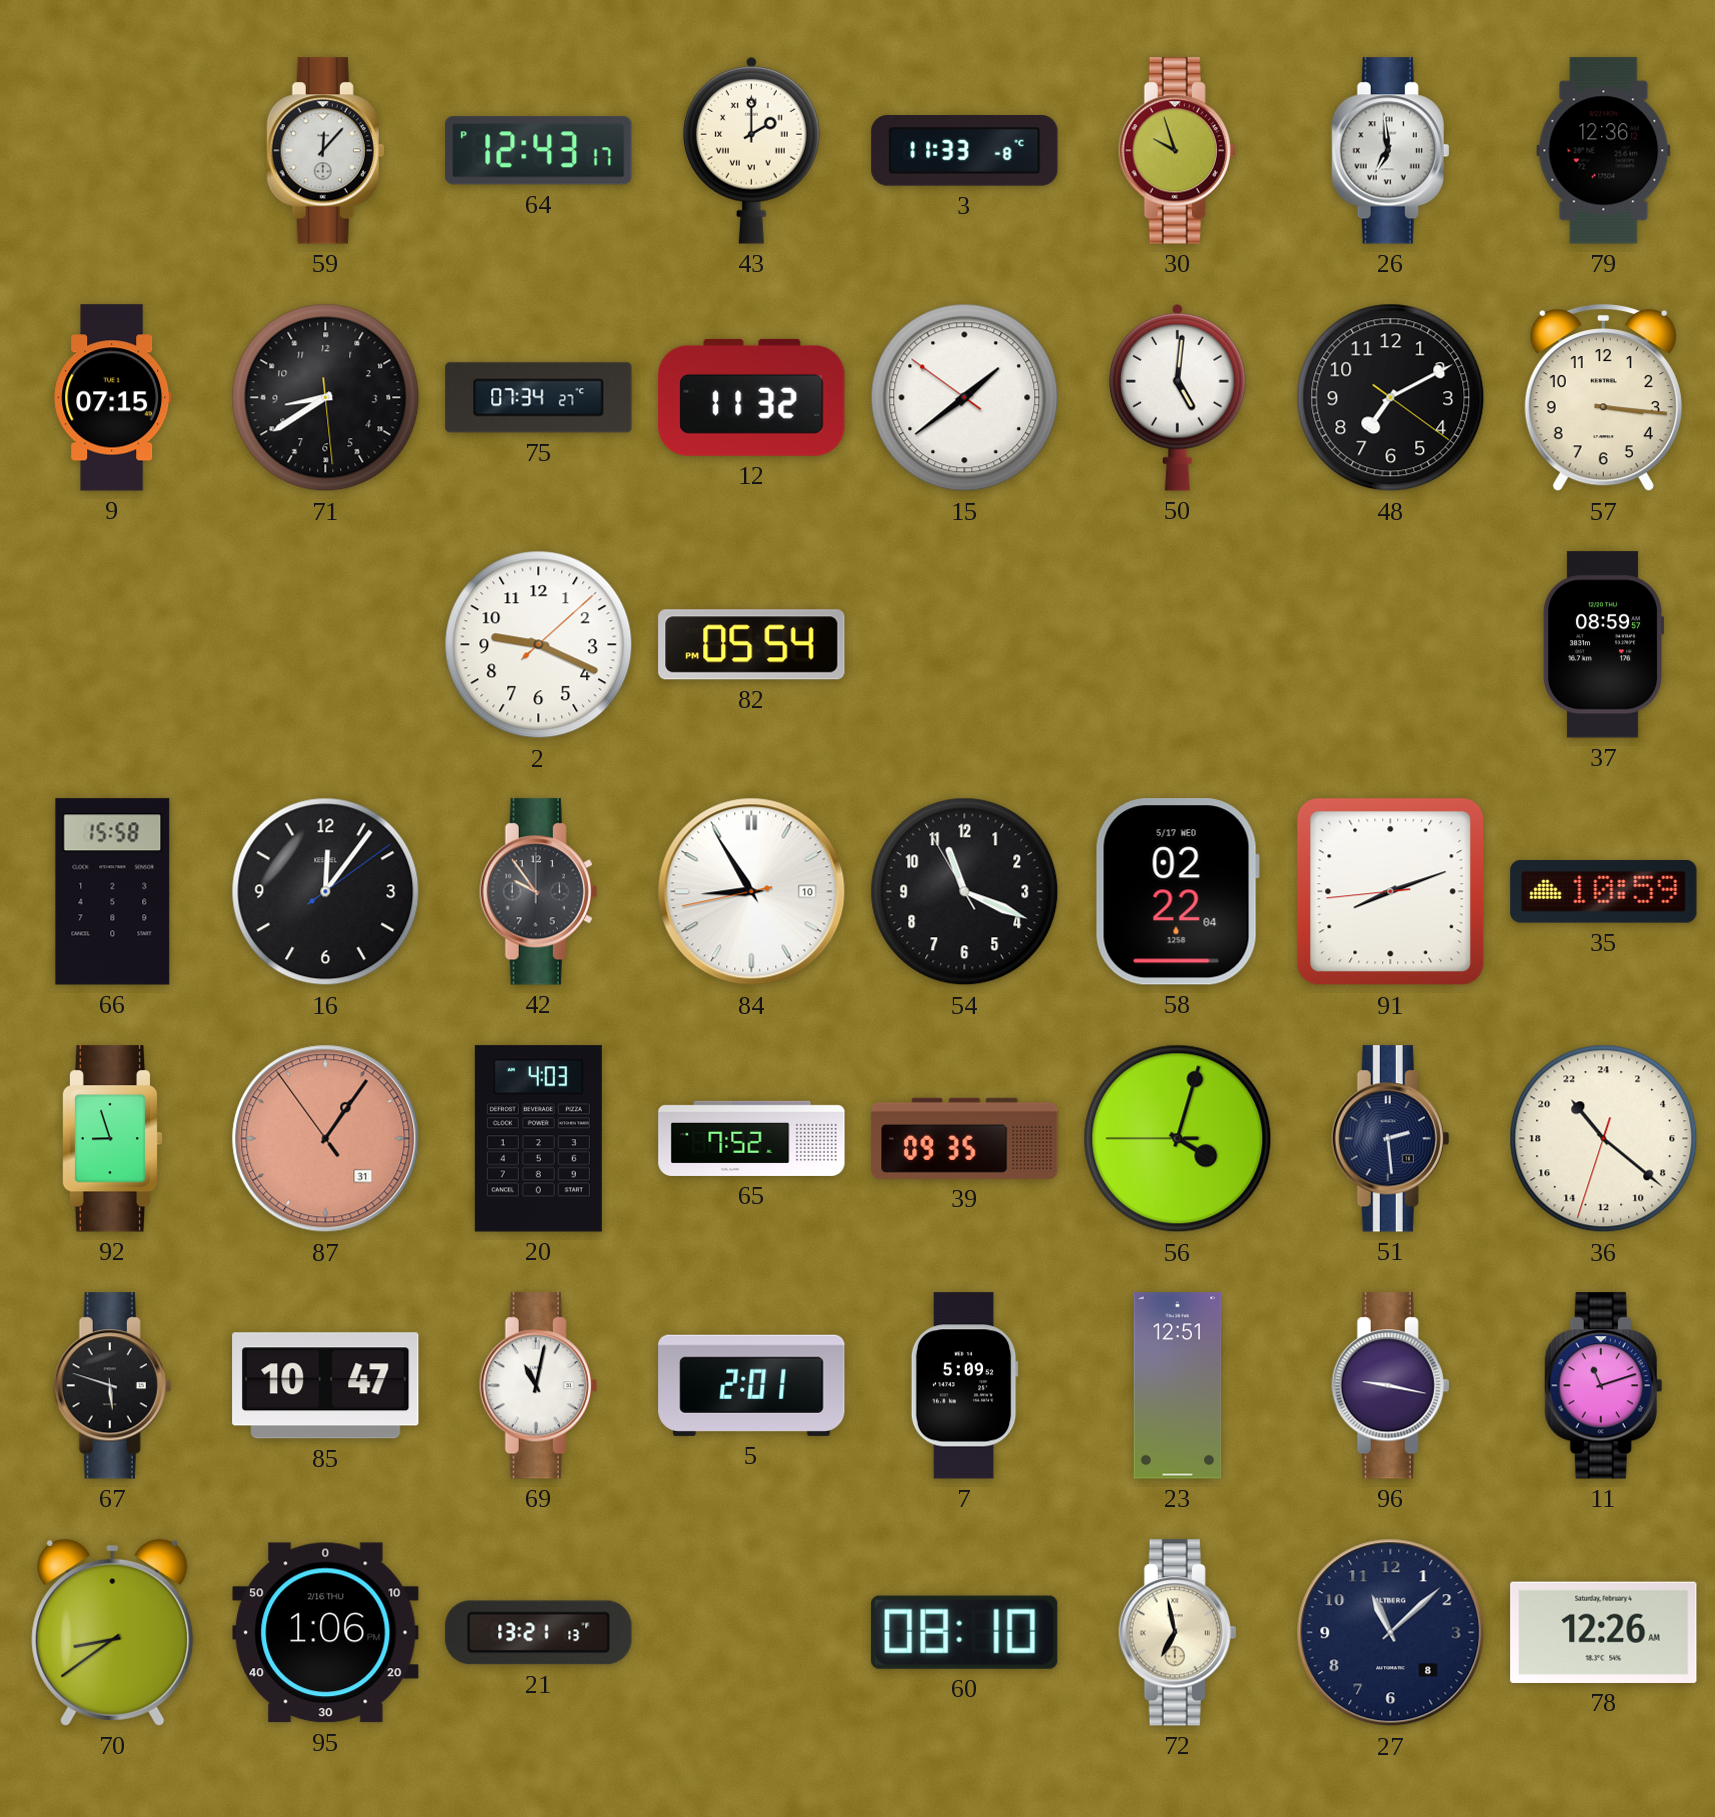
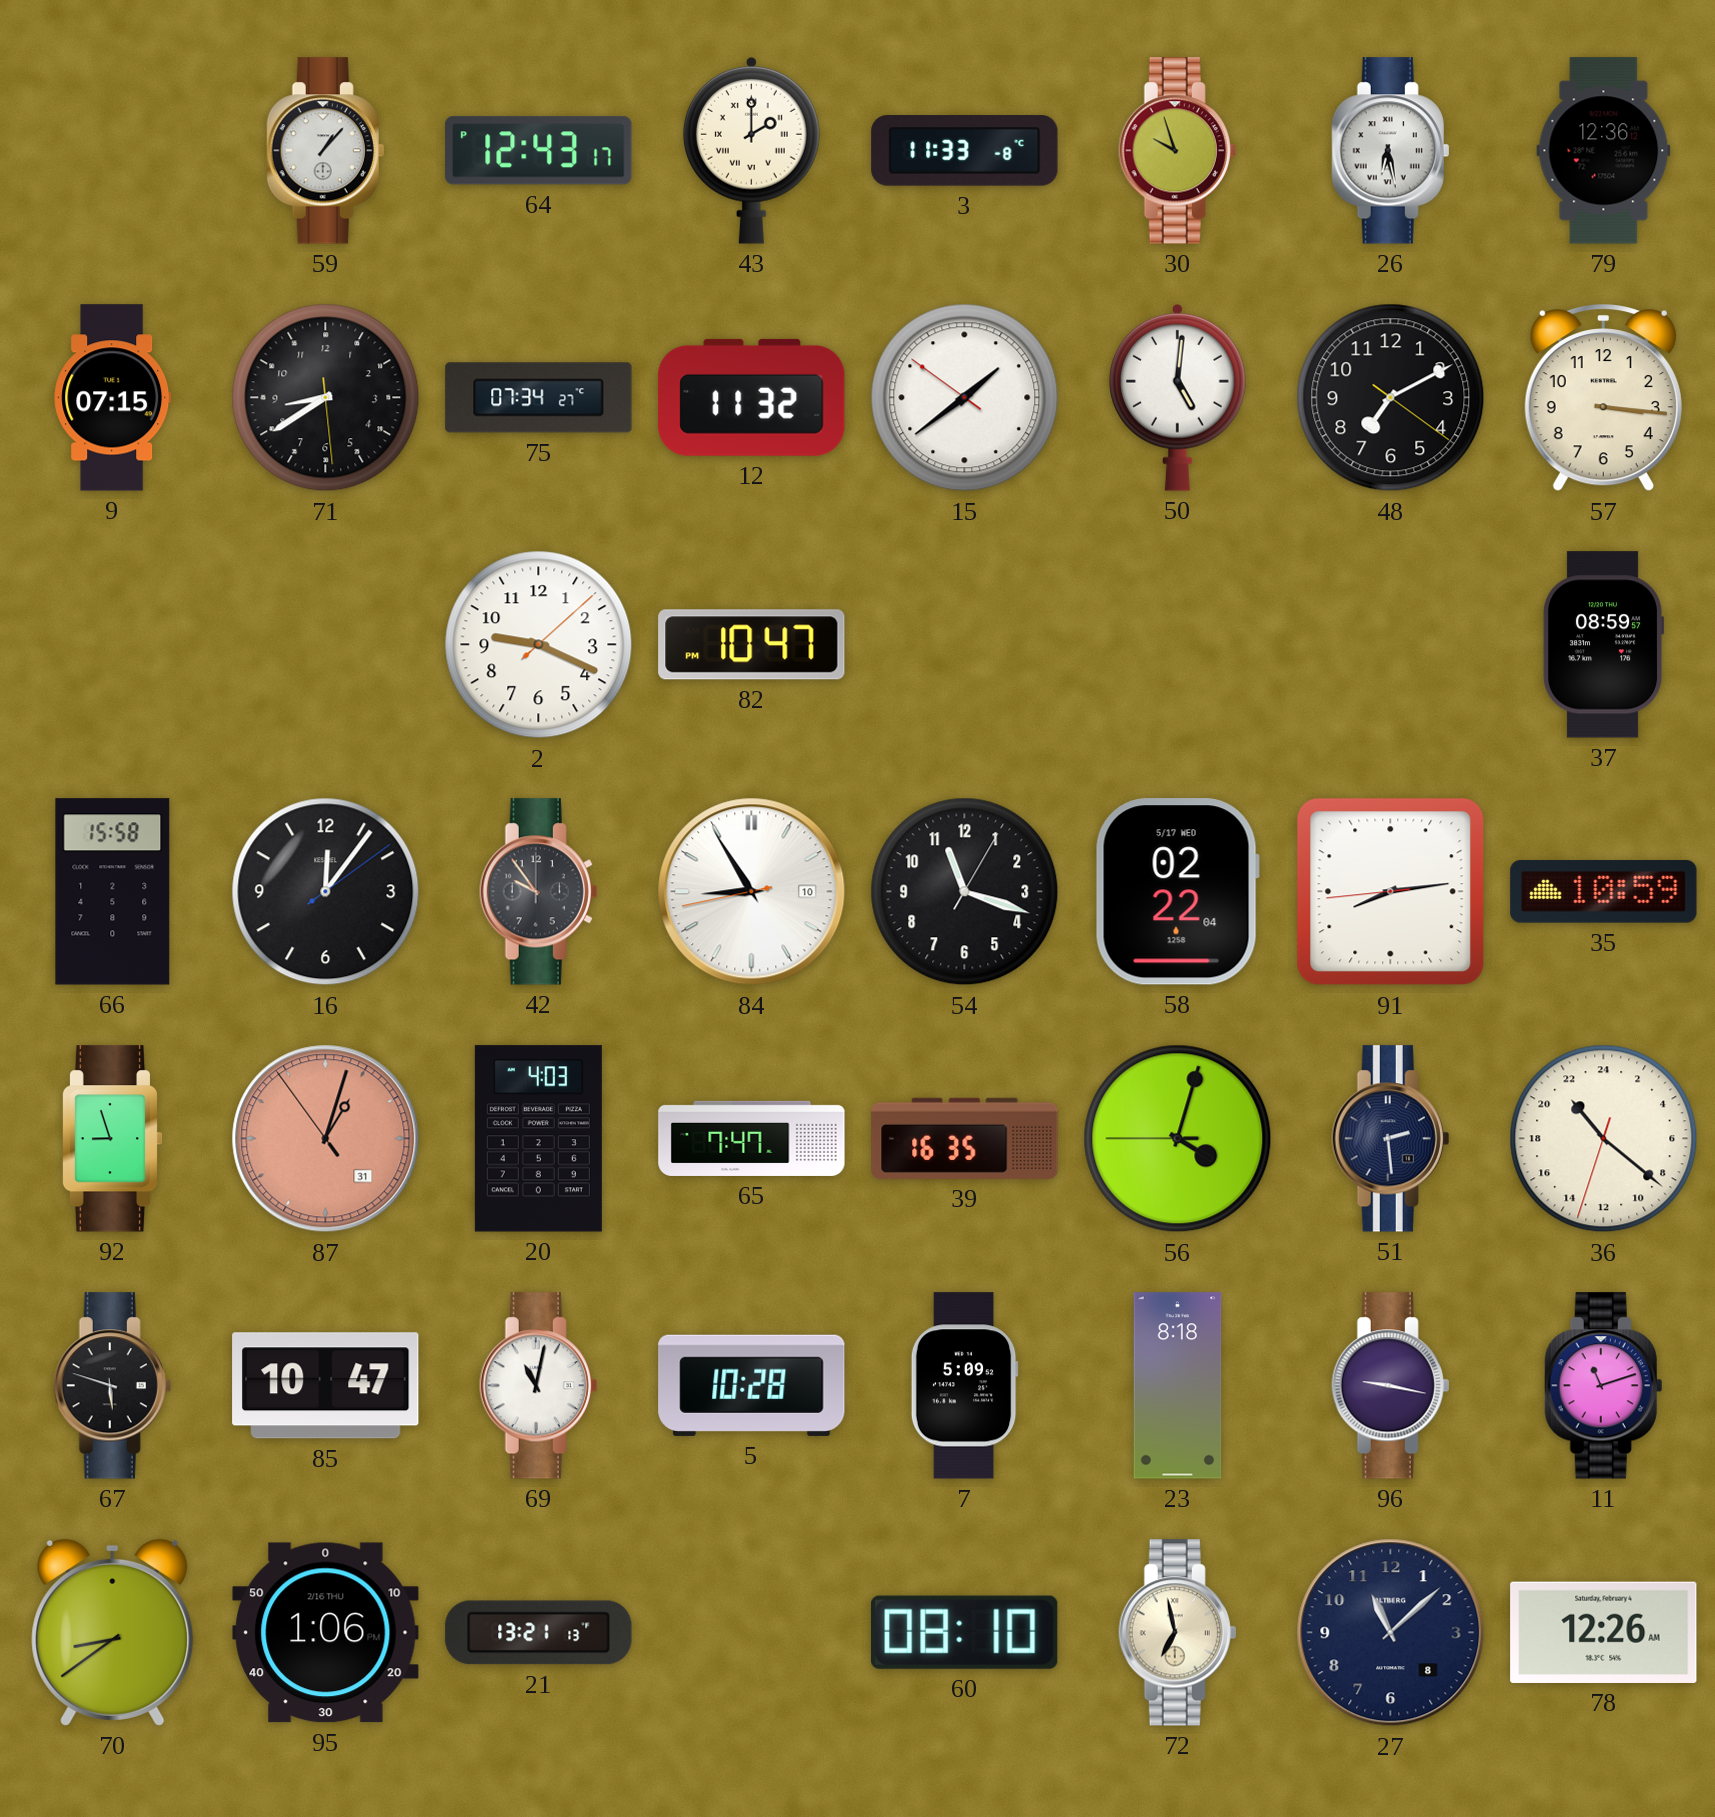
59: 12:07 -> 1:07
26: 6:59 -> 6:28
82: 05:54 -> 10:47
54: 11:18:55 -> 11:18:05
91: 8:11 -> 8:13
87: 1:05 -> 1:02
65: 7:52 -> 7:47
39: 09:35 -> 16:35
5: 2:01 -> 10:28
23: 12:51 -> 8:18
